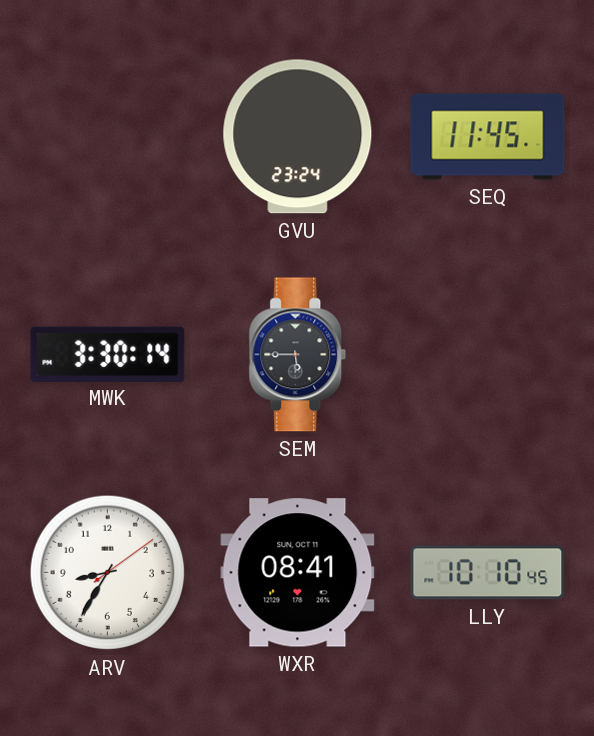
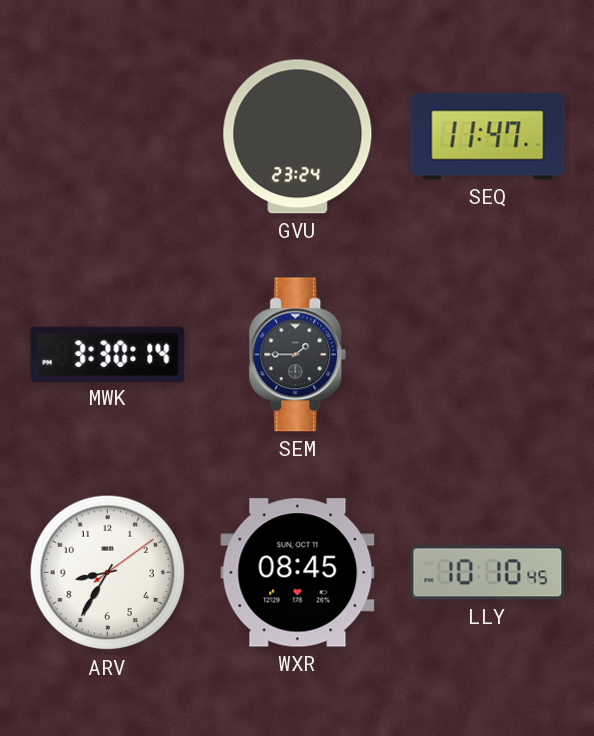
SEQ: 11:45 -> 11:47
SEM: 5:45 -> 1:45
WXR: 08:41 -> 08:45
